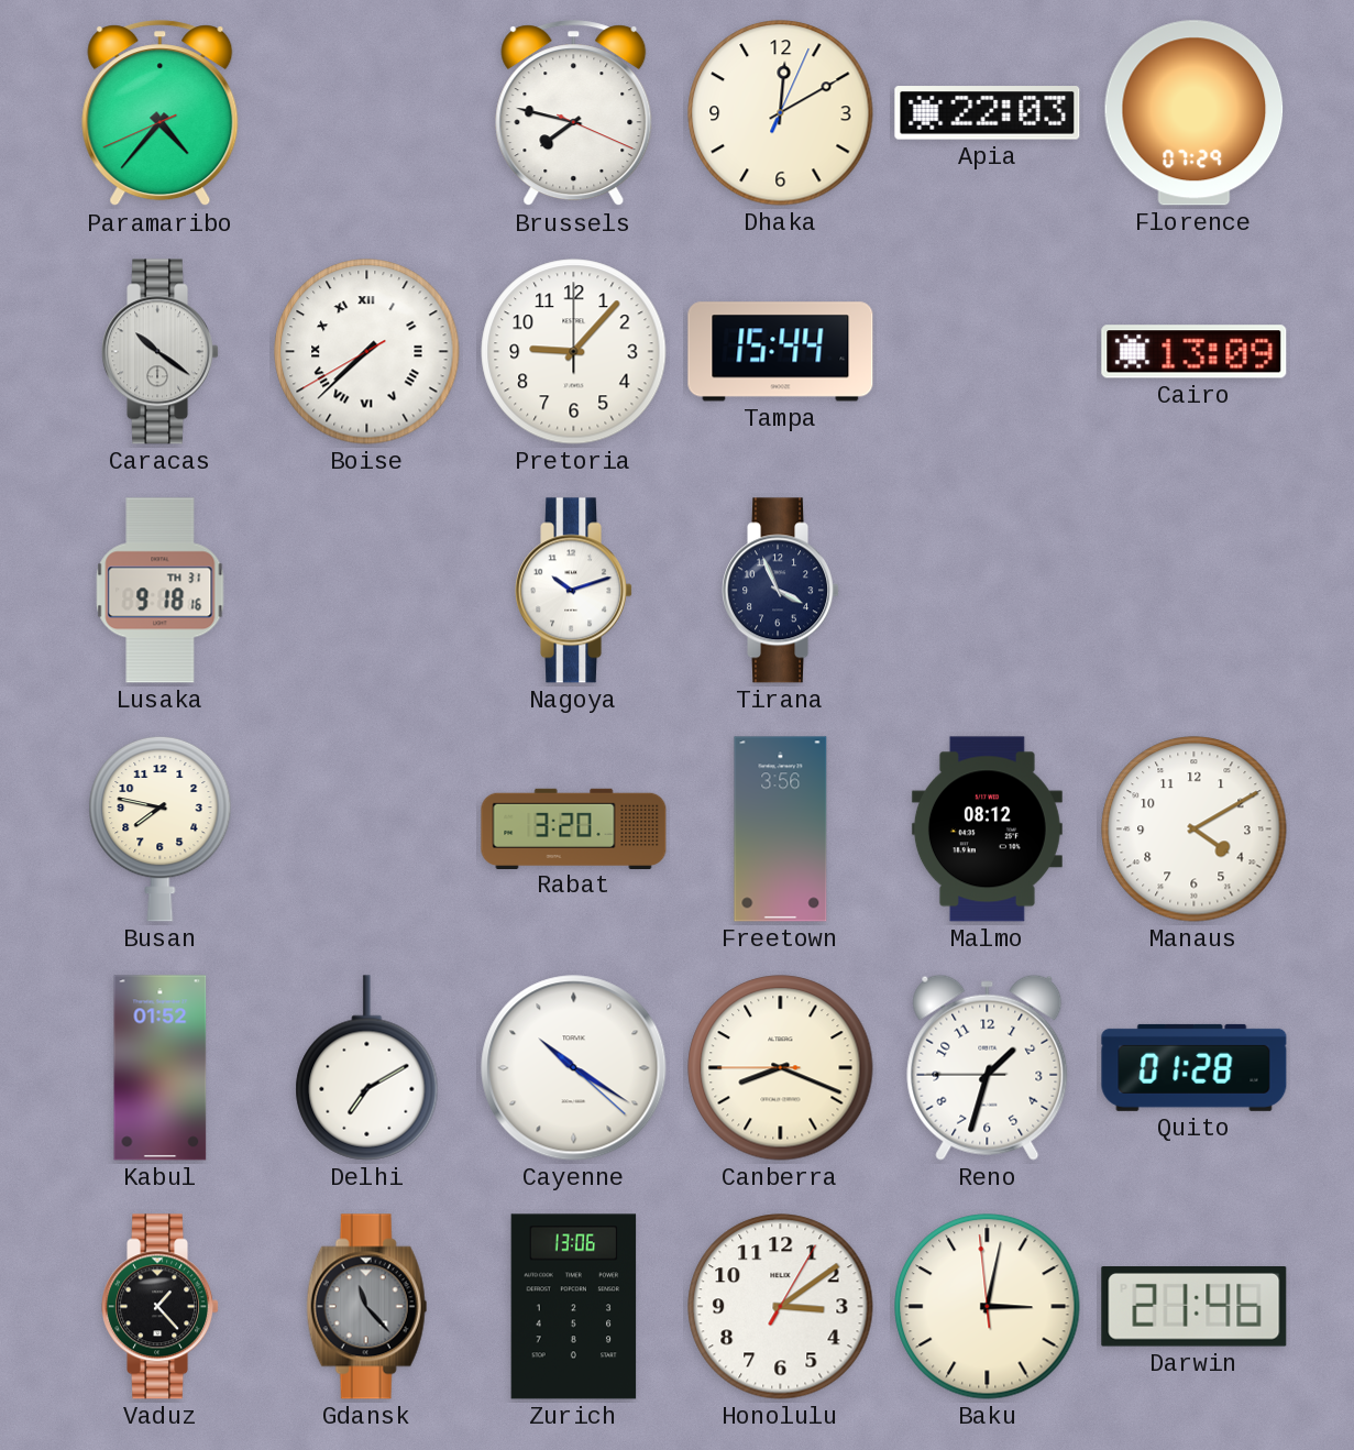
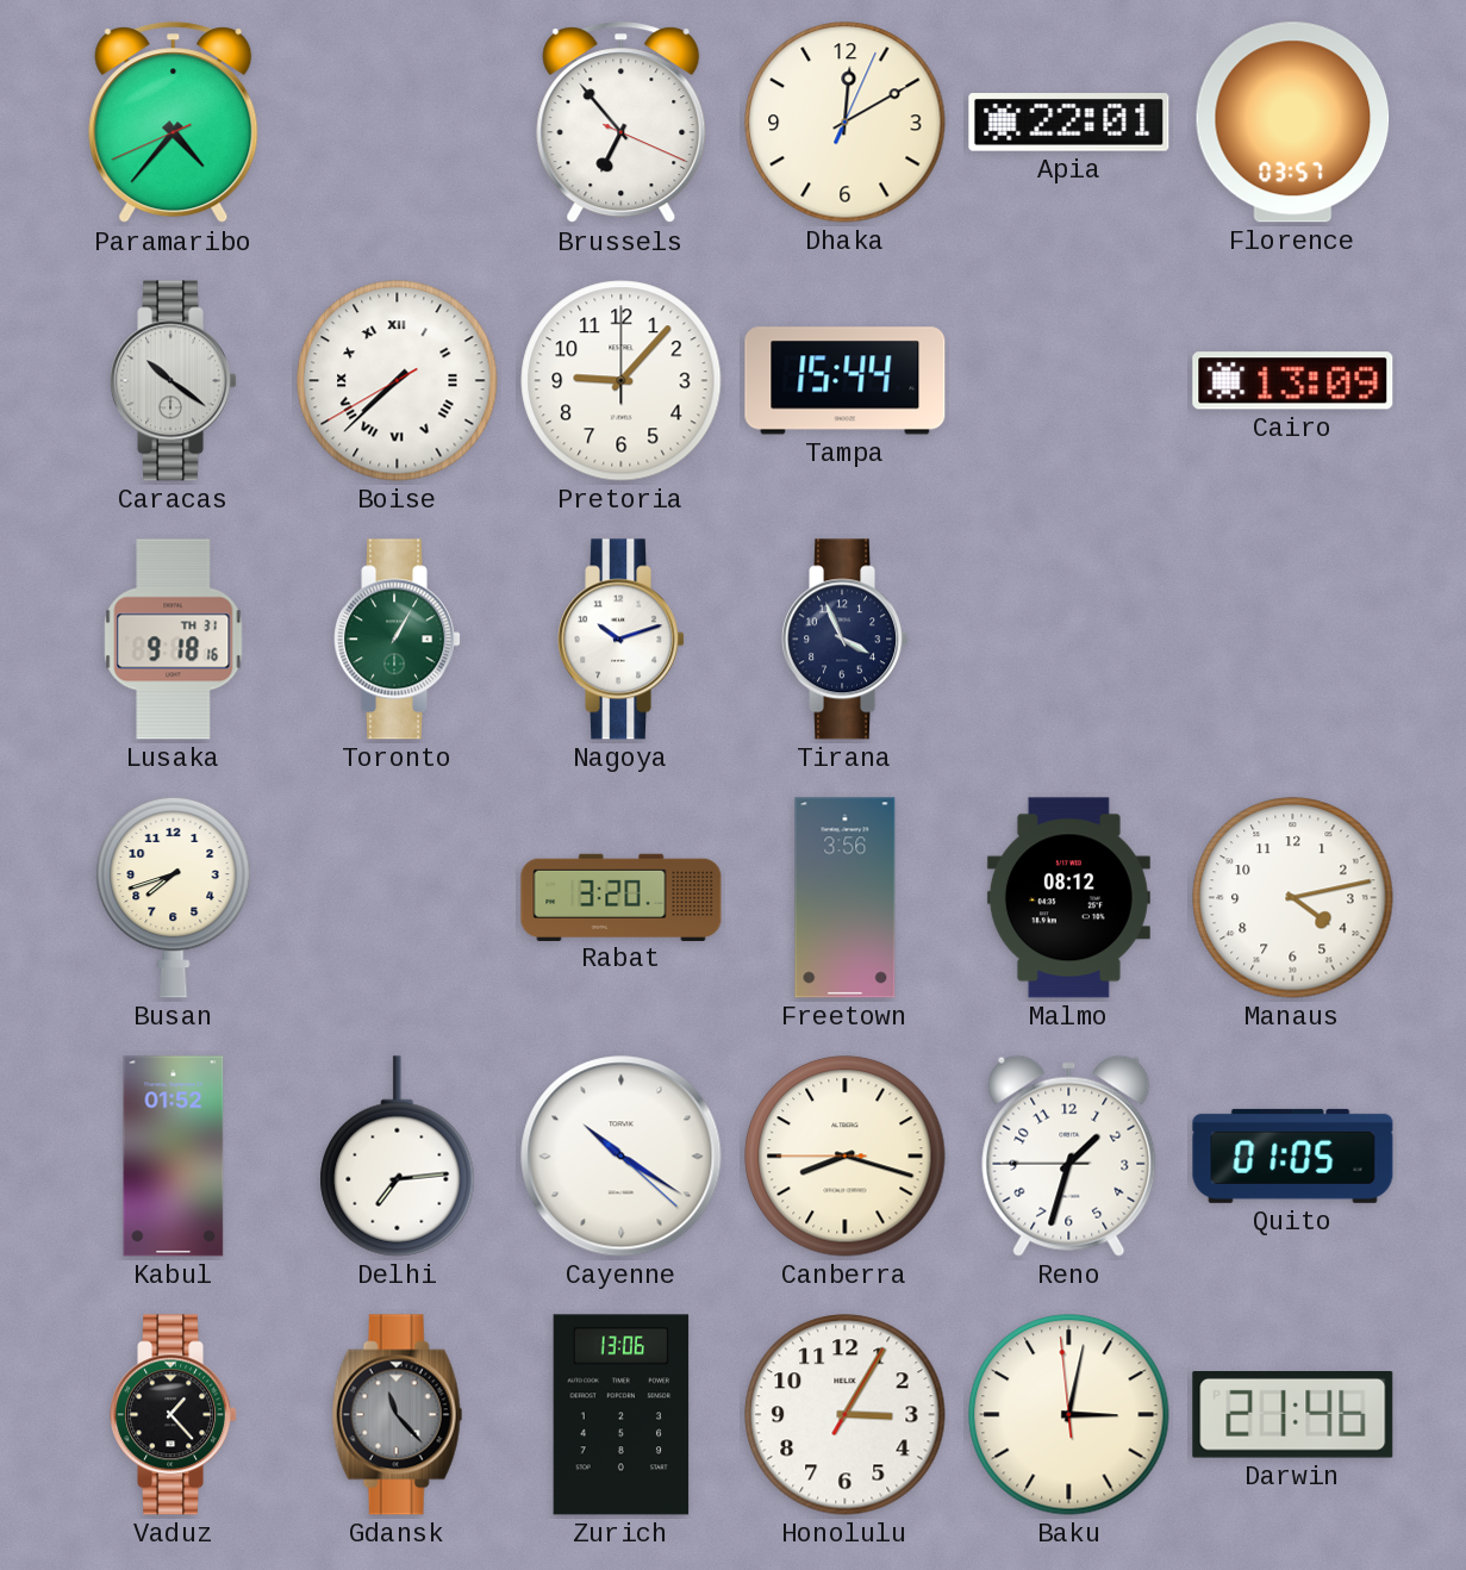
Brussels: 7:47 -> 6:53
Apia: 22:03 -> 22:01
Florence: 07:29 -> 03:57
Toronto: none -> 1:05
Busan: 7:47 -> 7:42
Manaus: 4:10 -> 4:13
Delhi: 7:10 -> 7:14
Canberra: 8:18 -> 8:17
Quito: 01:28 -> 01:05
Honolulu: 3:09 -> 3:05
